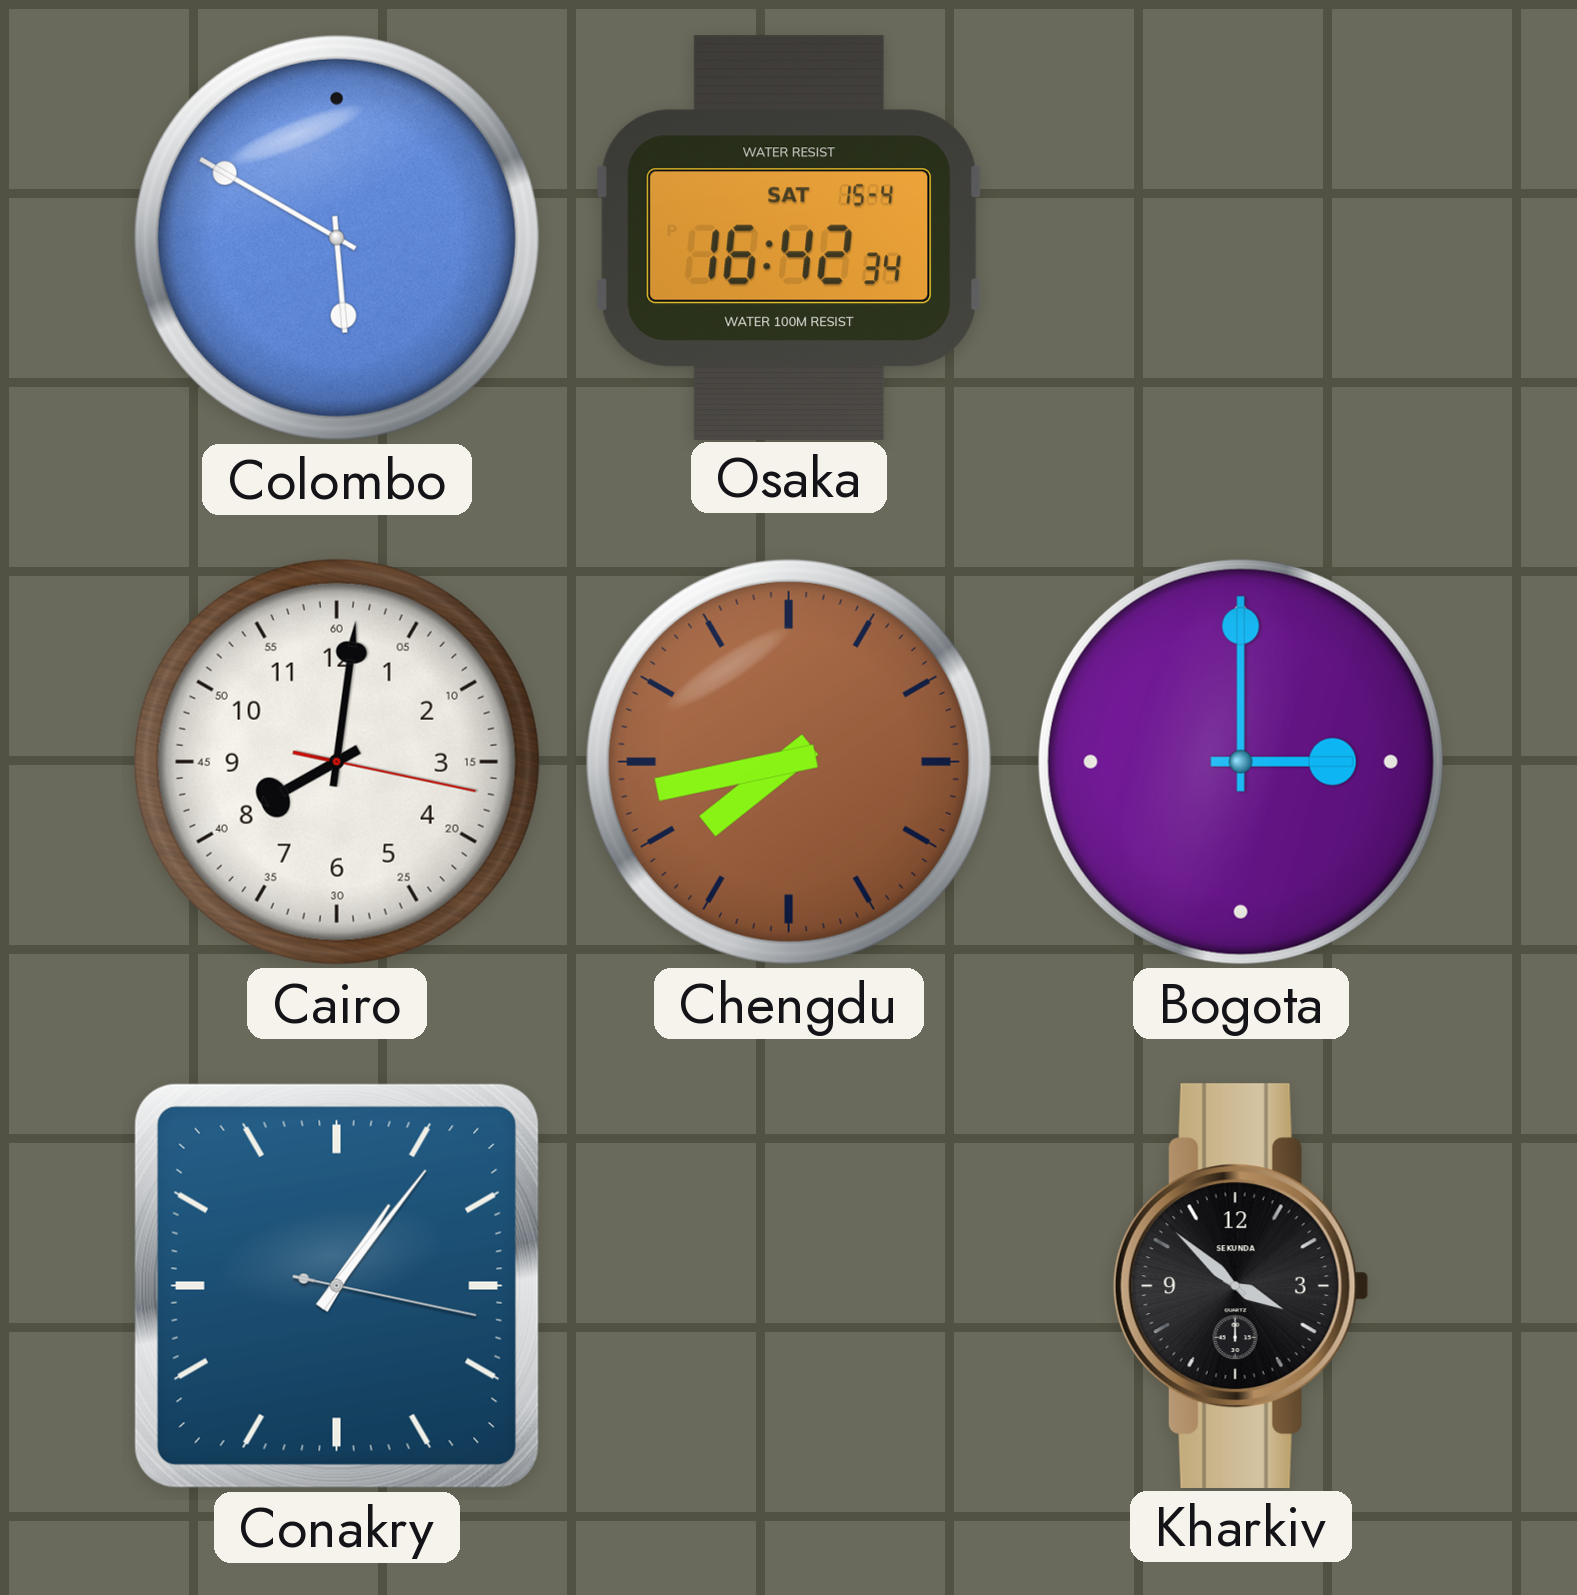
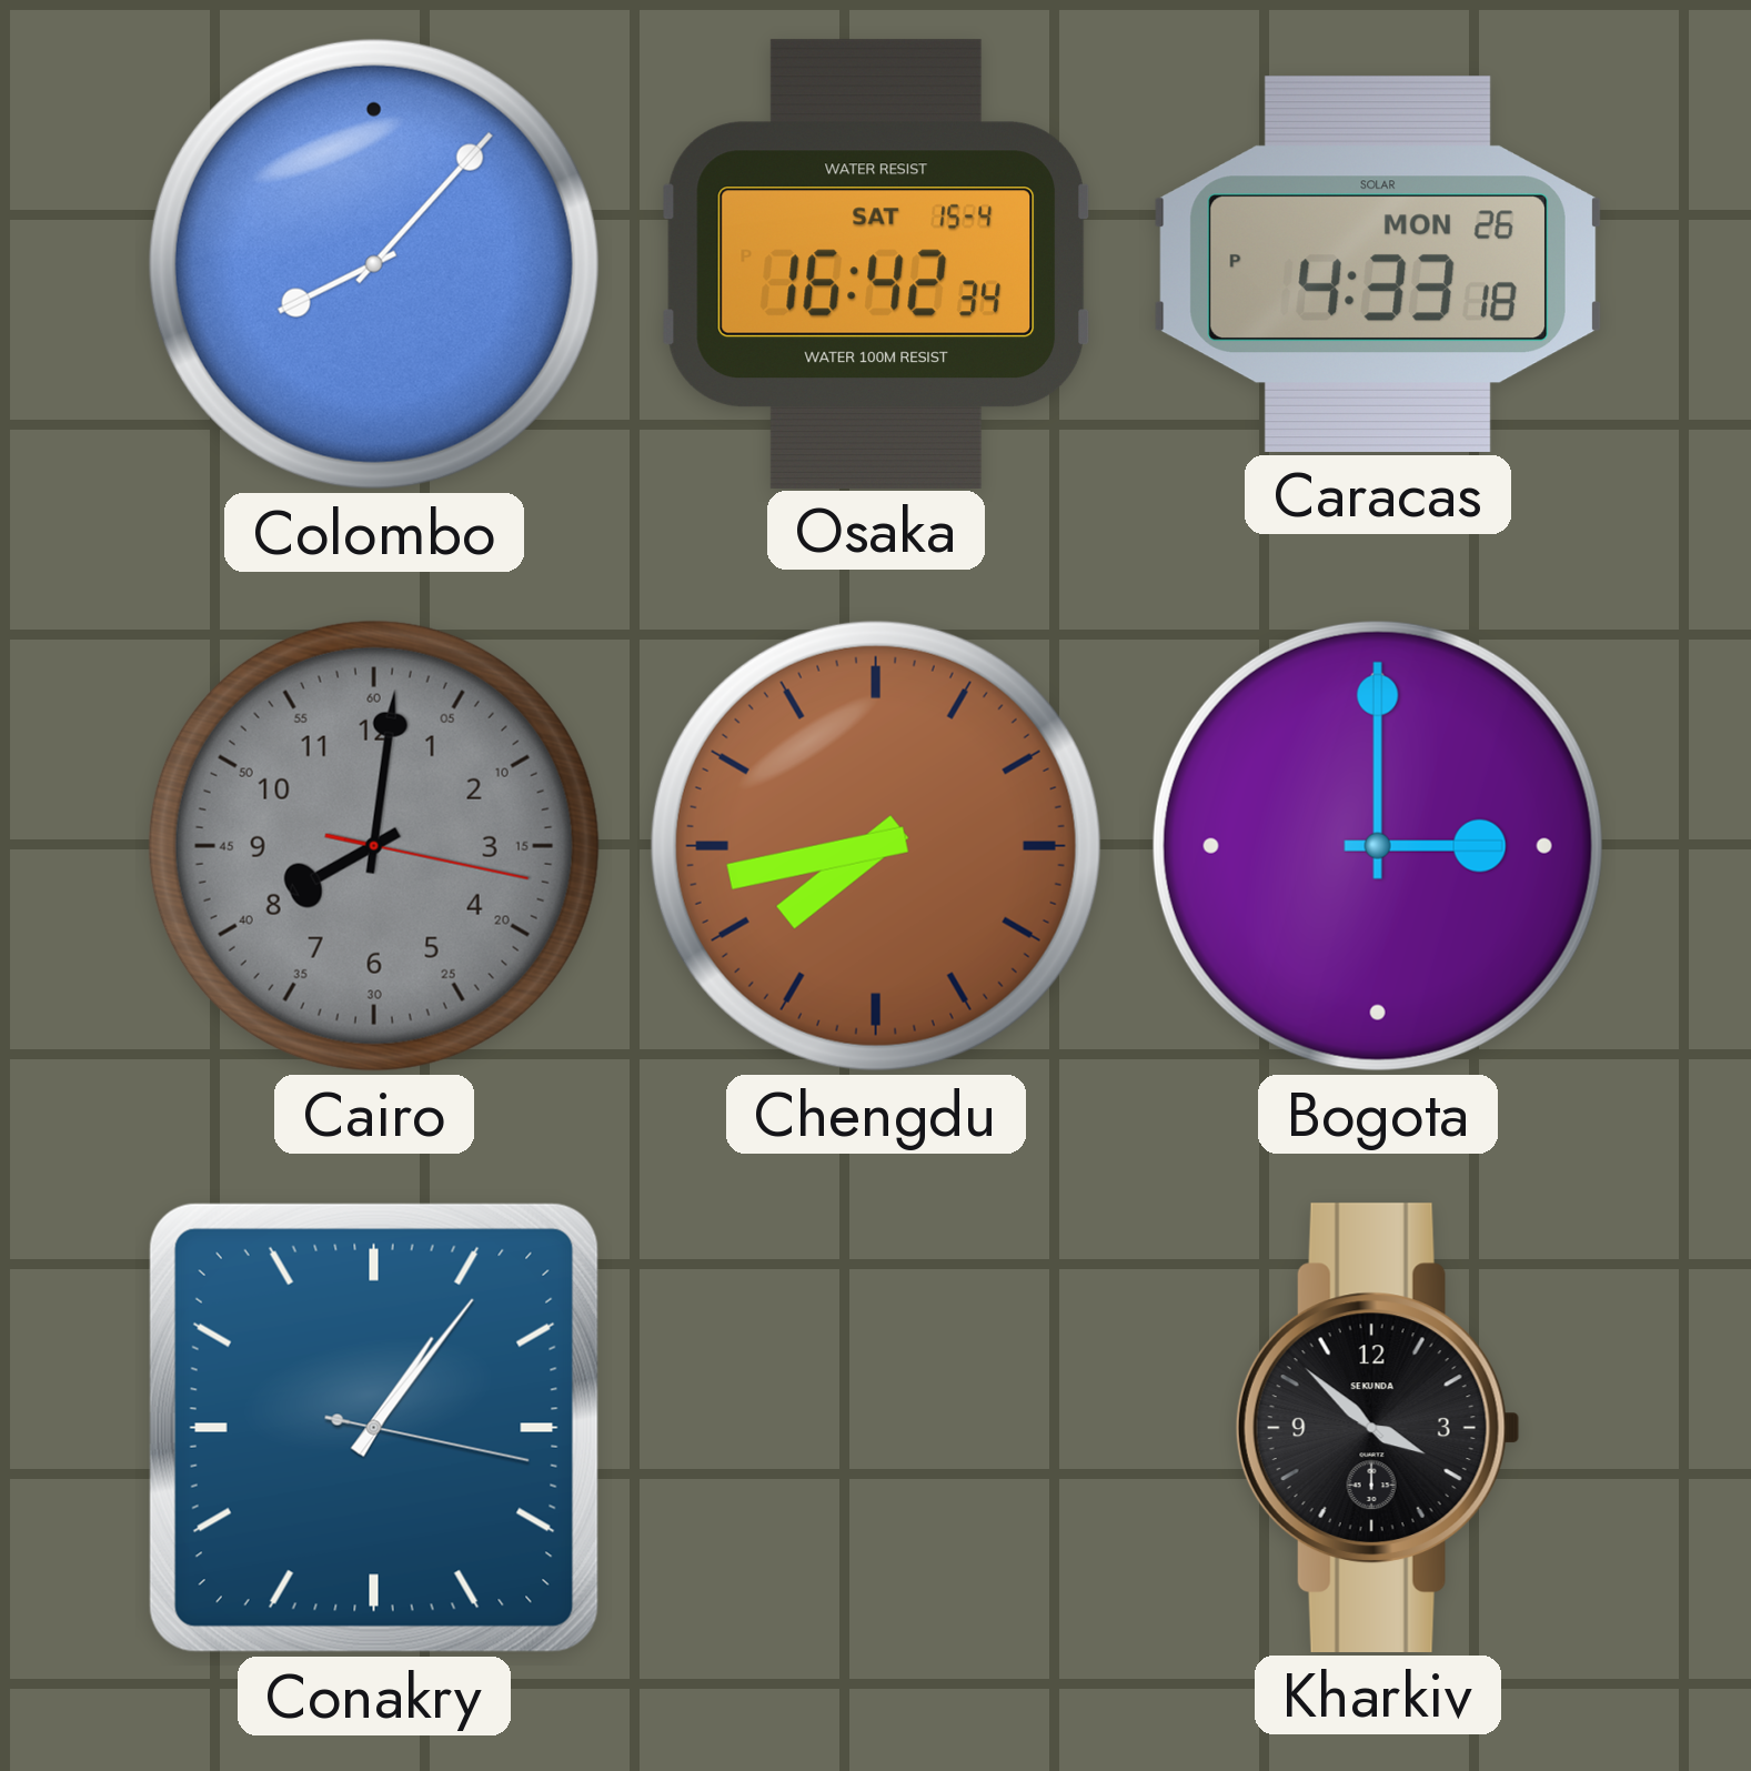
Colombo: 5:50 -> 8:07
Caracas: none -> 4:33
Cairo dial: white -> grey
